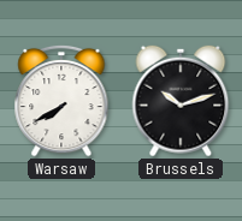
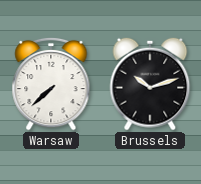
Warsaw: 7:40 -> 7:38
